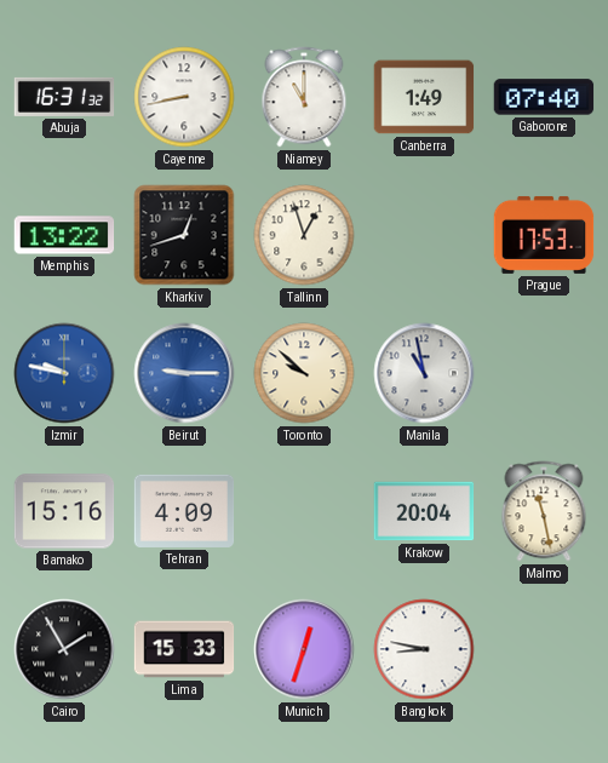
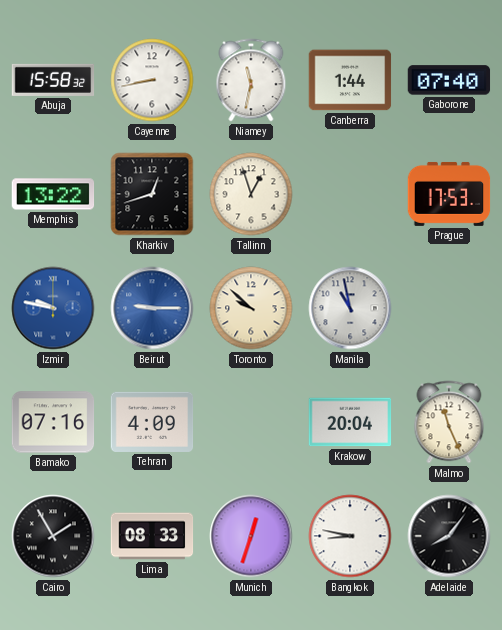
Abuja: 16:31 -> 15:58
Niamey: 11:00 -> 11:32
Canberra: 1:49 -> 1:44
Bamako: 15:16 -> 07:16
Malmo: 11:28 -> 11:26
Lima: 15:33 -> 08:33
Adelaide: none -> 8:06
